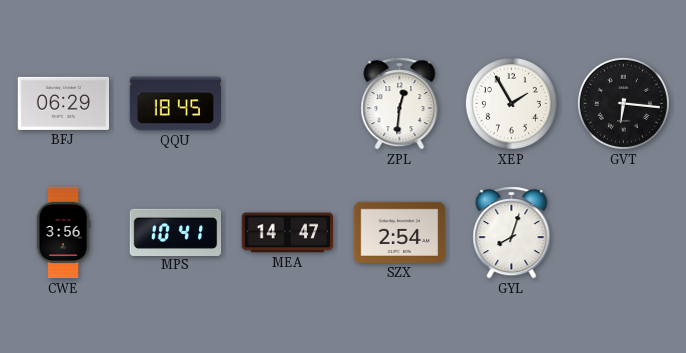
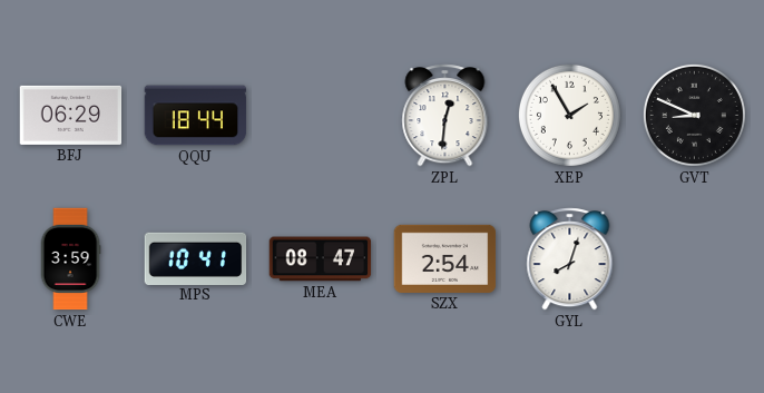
QQU: 18:45 -> 18:44
GVT: 6:16 -> 8:49
CWE: 3:56 -> 3:59
MEA: 14:47 -> 08:47
